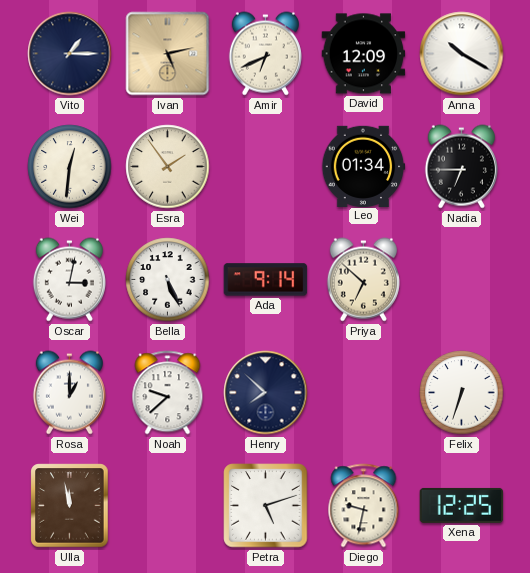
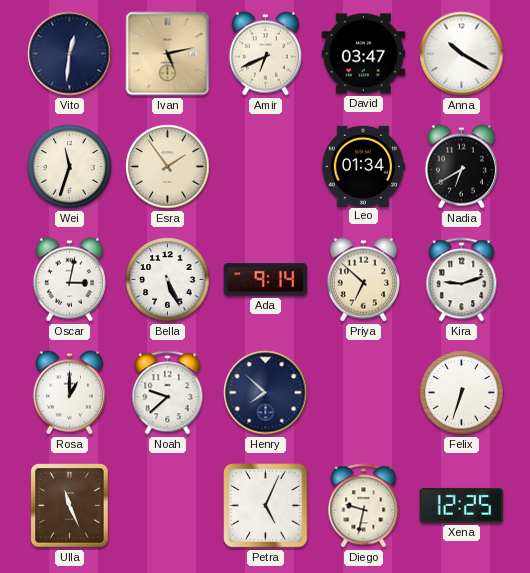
Vito: 1:15 -> 12:31
David: 12:09 -> 03:47
Wei: 12:31 -> 11:33
Nadia: 6:45 -> 6:40
Kira: none -> 9:12
Ulla: 11:58 -> 11:26
Petra: 5:12 -> 5:04
